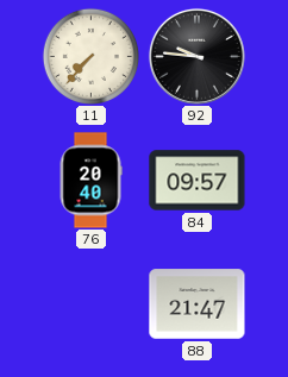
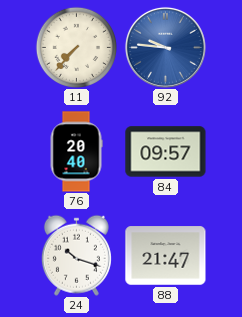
92 dial: black -> blue
24: none -> 10:18
